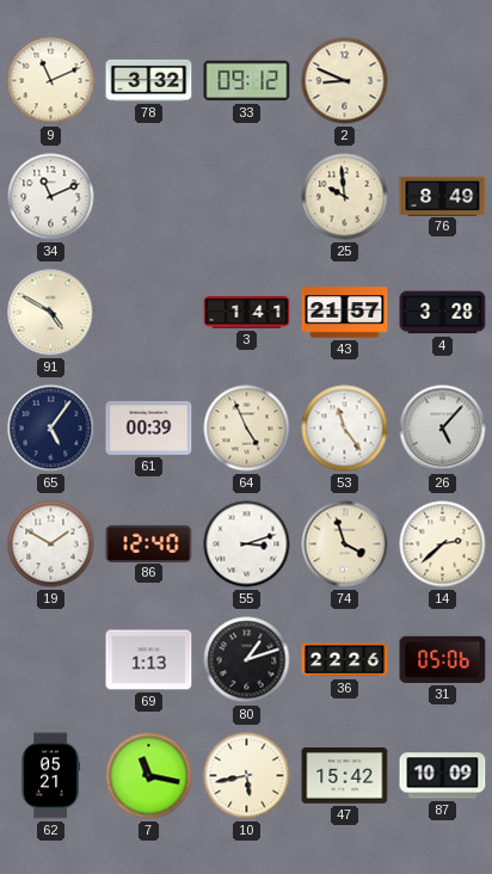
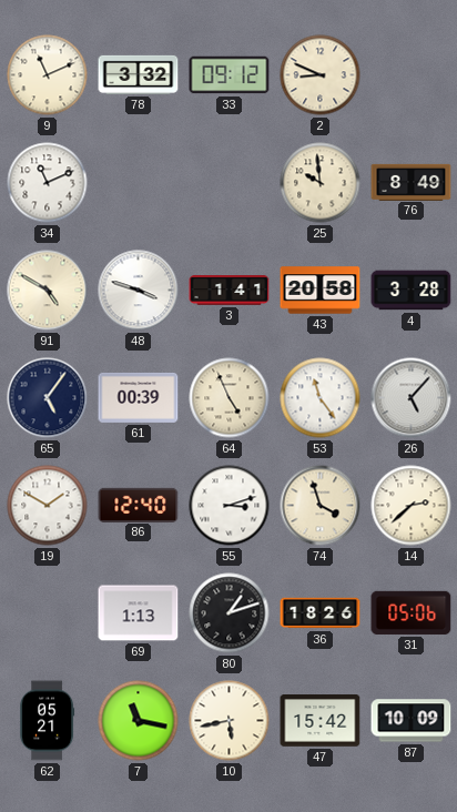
48: none -> 3:48
43: 21:57 -> 20:58
36: 22:26 -> 18:26
